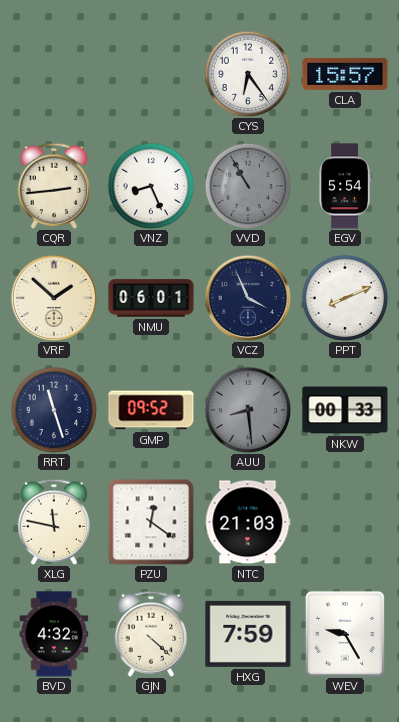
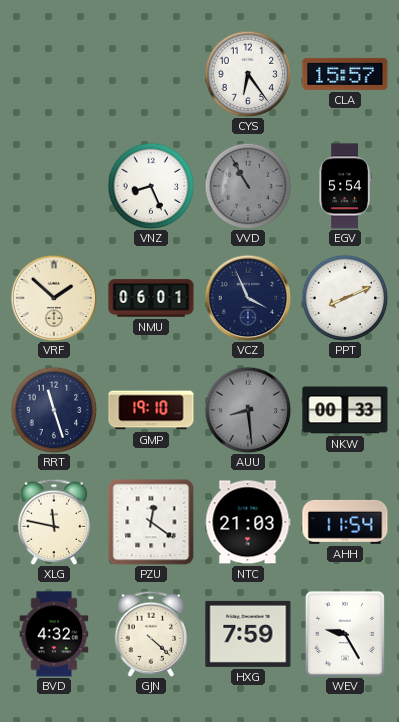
CQR: 2:44 -> none
GMP: 09:52 -> 19:10
AHH: none -> 11:54
